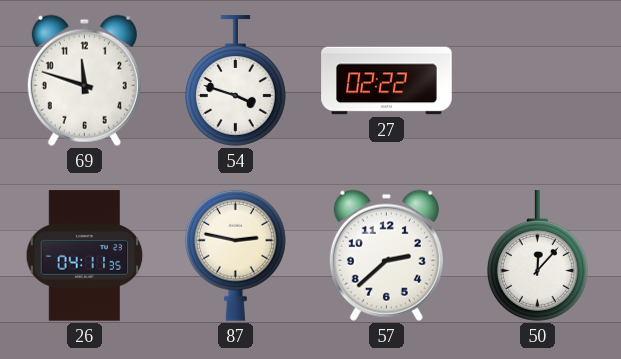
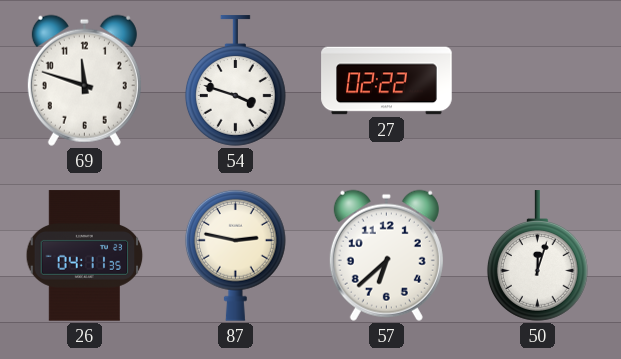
57: 2:38 -> 6:38
50: 12:07 -> 12:03
